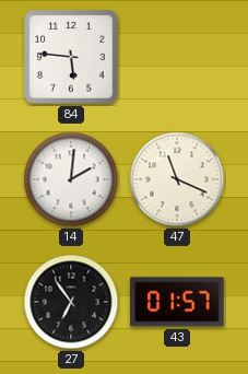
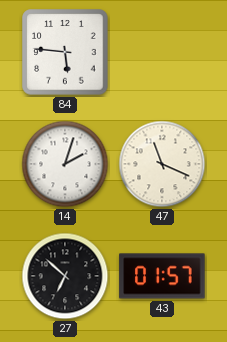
14: 2:01 -> 2:03
27: 6:54 -> 6:52
